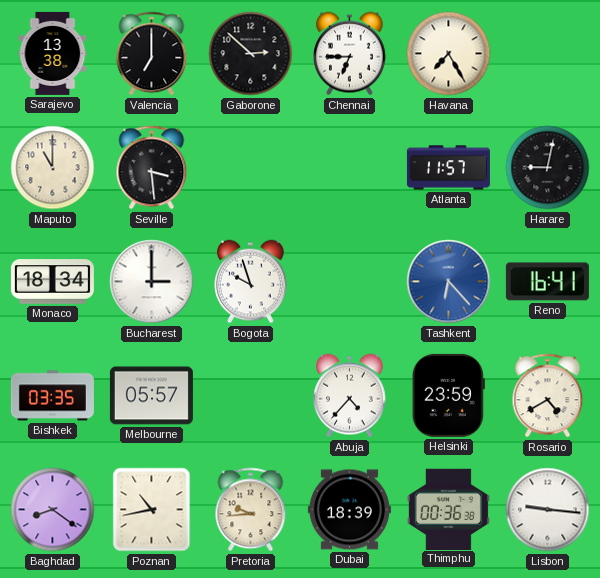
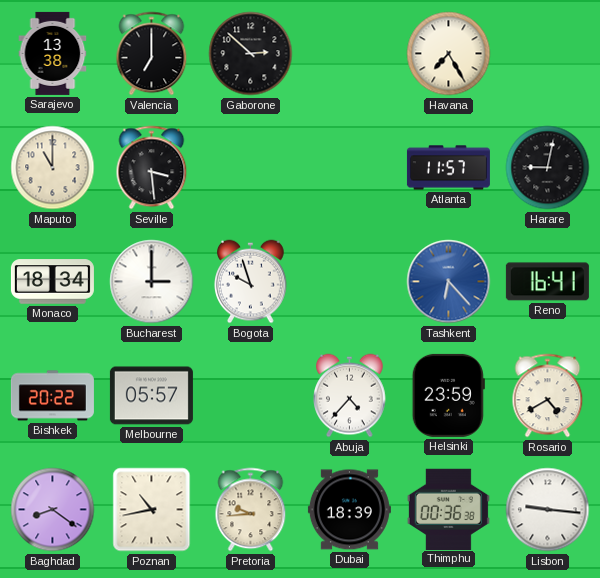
Chennai: 6:45 -> none
Bishkek: 03:35 -> 20:22
